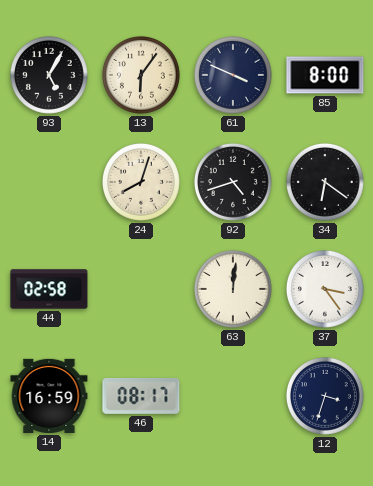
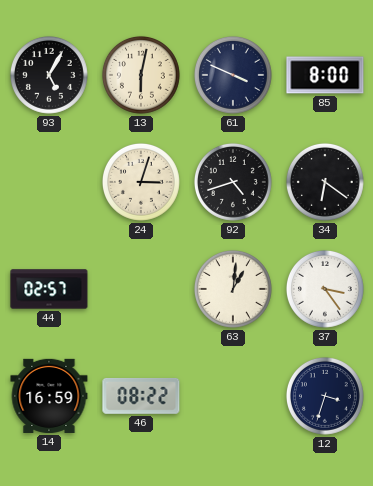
13: 6:06 -> 6:02
24: 8:03 -> 3:03
44: 02:58 -> 02:57
63: 12:01 -> 1:01
46: 08:17 -> 08:22
